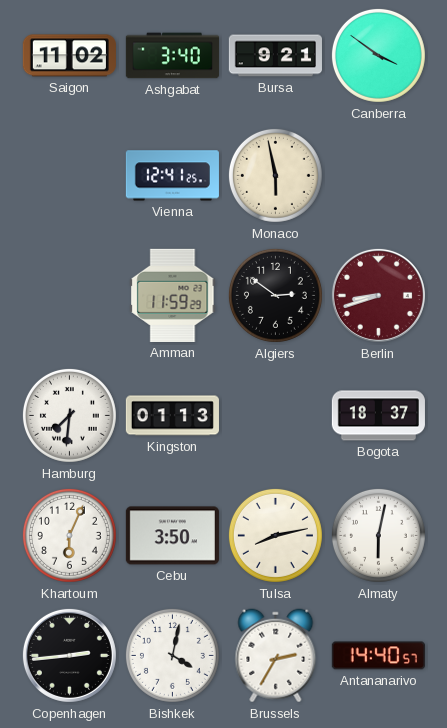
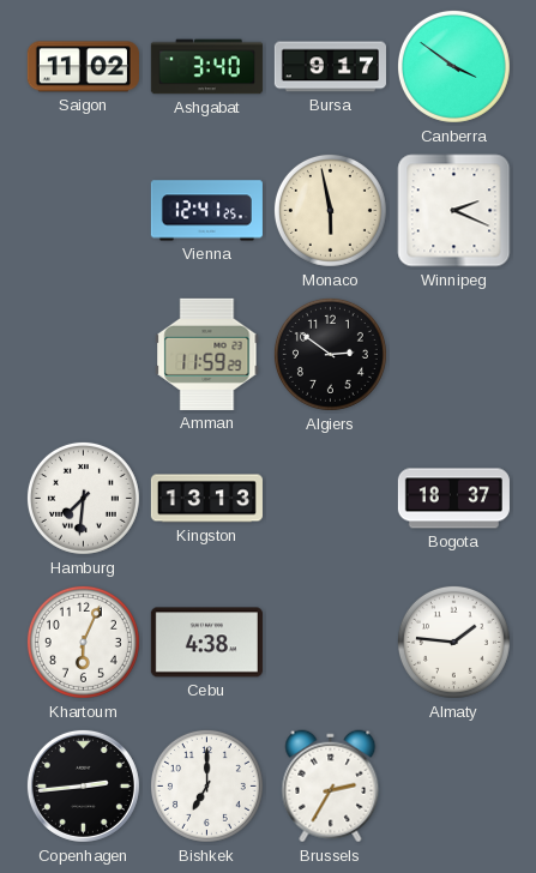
Bursa: 9:21 -> 9:17
Winnipeg: none -> 2:19
Berlin: 8:42 -> none
Kingston: 01:13 -> 13:13
Cebu: 3:50 -> 4:38
Tulsa: 8:13 -> none
Almaty: 6:02 -> 1:46
Bishkek: 4:02 -> 7:00
Antananarivo: 14:40 -> none
